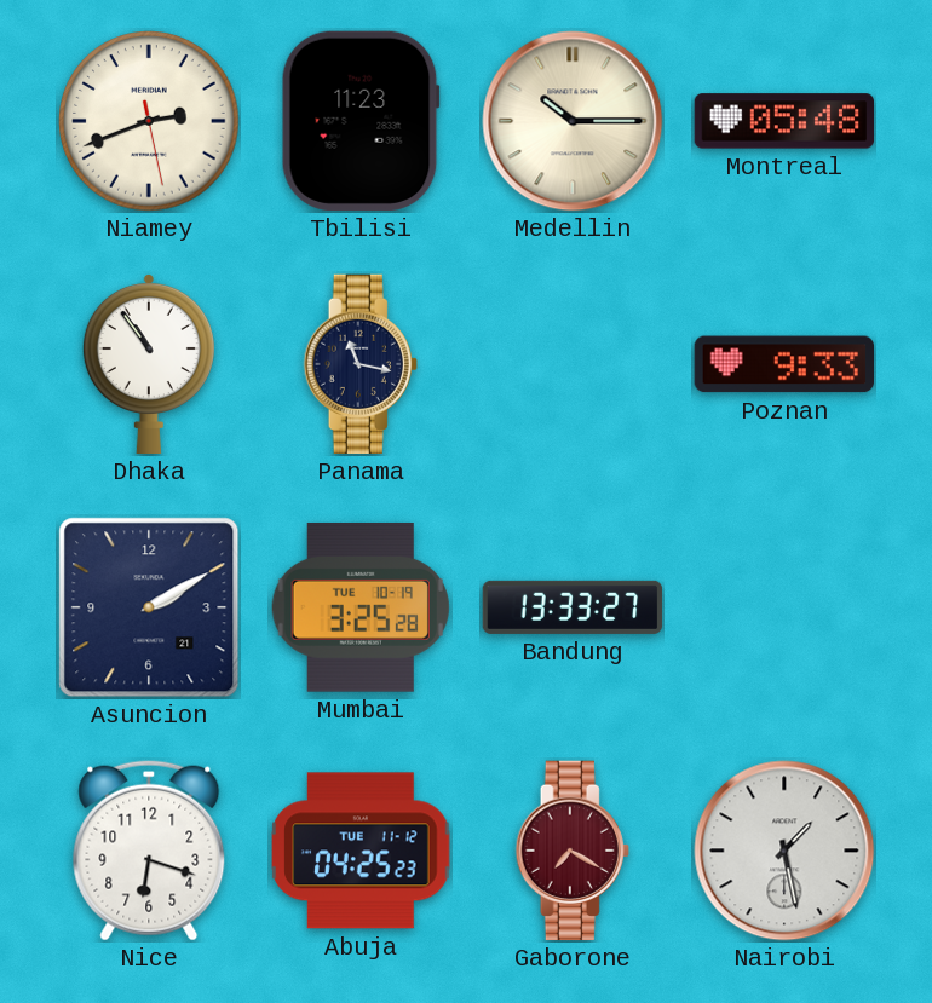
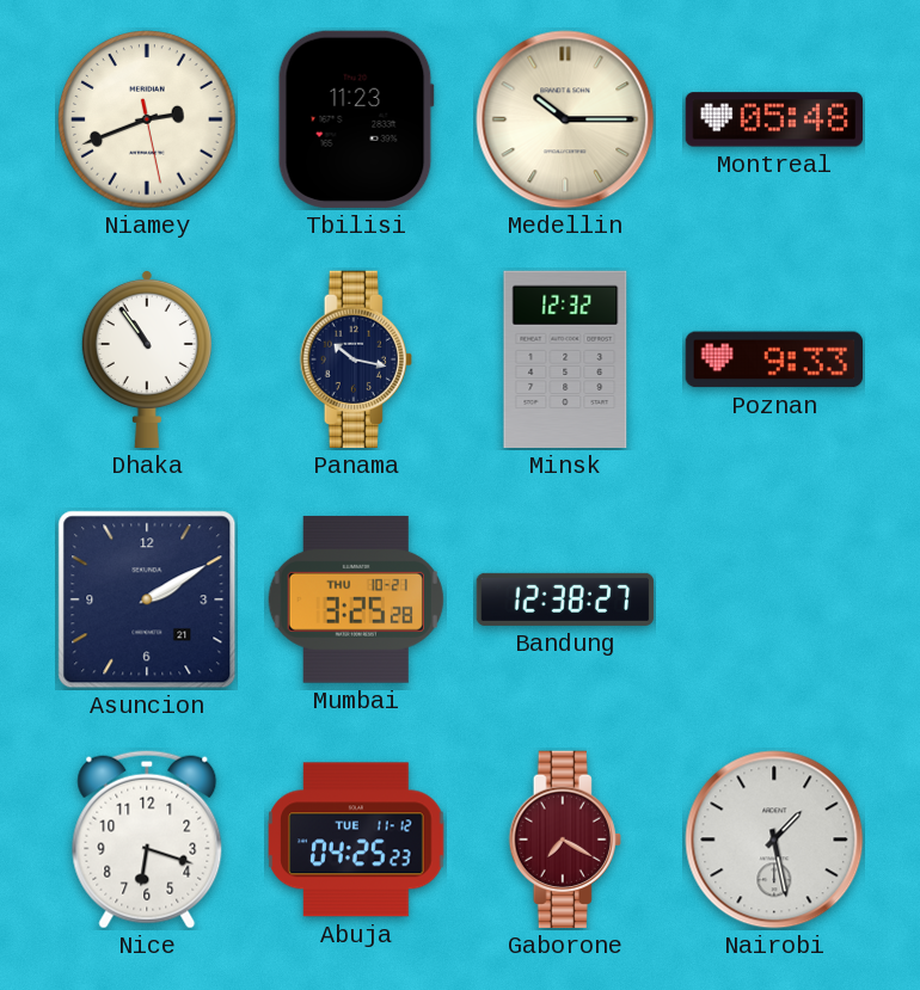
Panama: 11:17 -> 10:17
Minsk: none -> 12:32
Mumbai date: TUE 10-19 -> THU 10-21
Bandung: 13:33 -> 12:38
